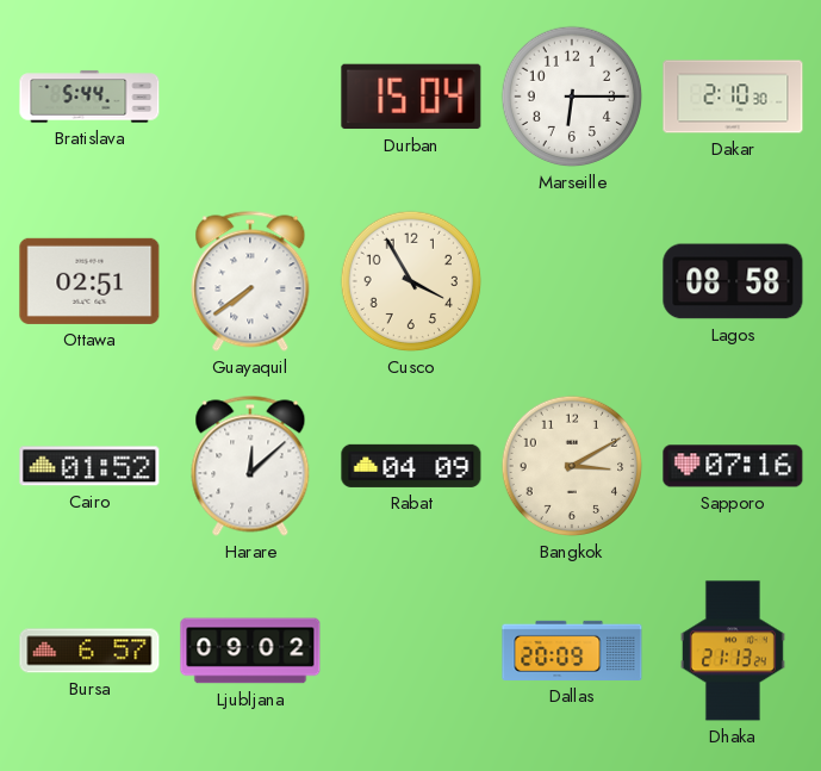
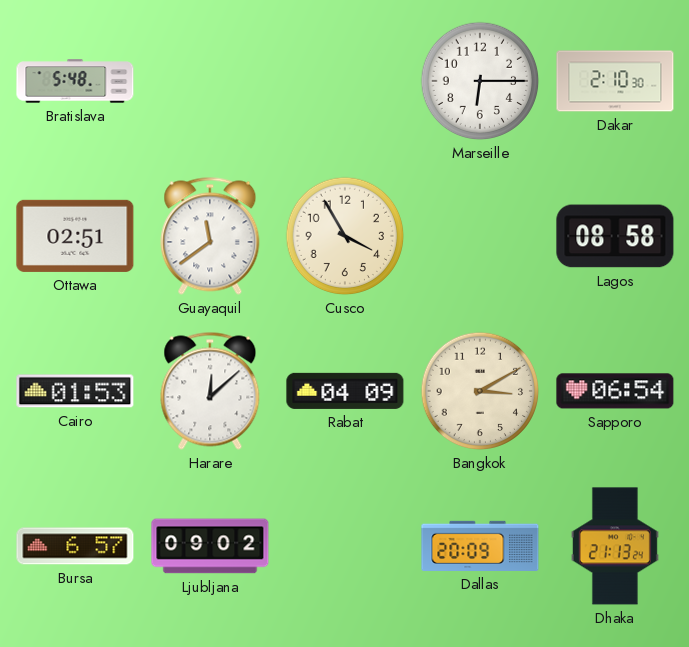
Bratislava: 5:44 -> 5:48
Durban: 15:04 -> none
Guayaquil: 7:39 -> 11:39
Cairo: 01:52 -> 01:53
Sapporo: 07:16 -> 06:54
